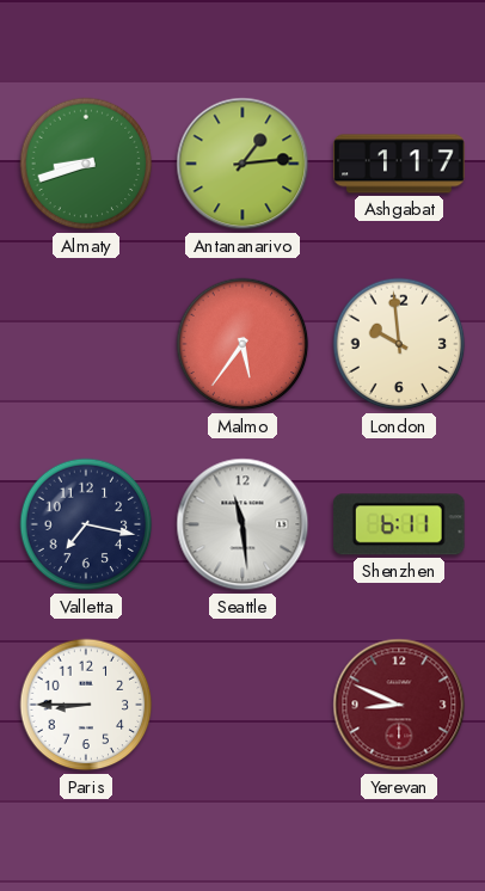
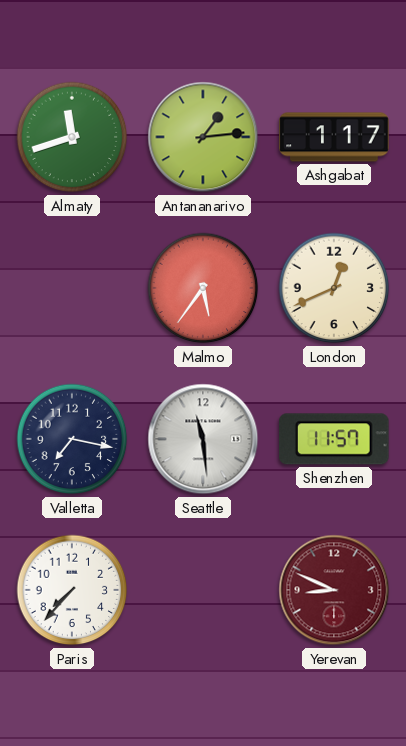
Almaty: 8:42 -> 11:42
London: 9:59 -> 12:41
Shenzhen: 6:11 -> 11:57
Paris: 8:45 -> 7:37
